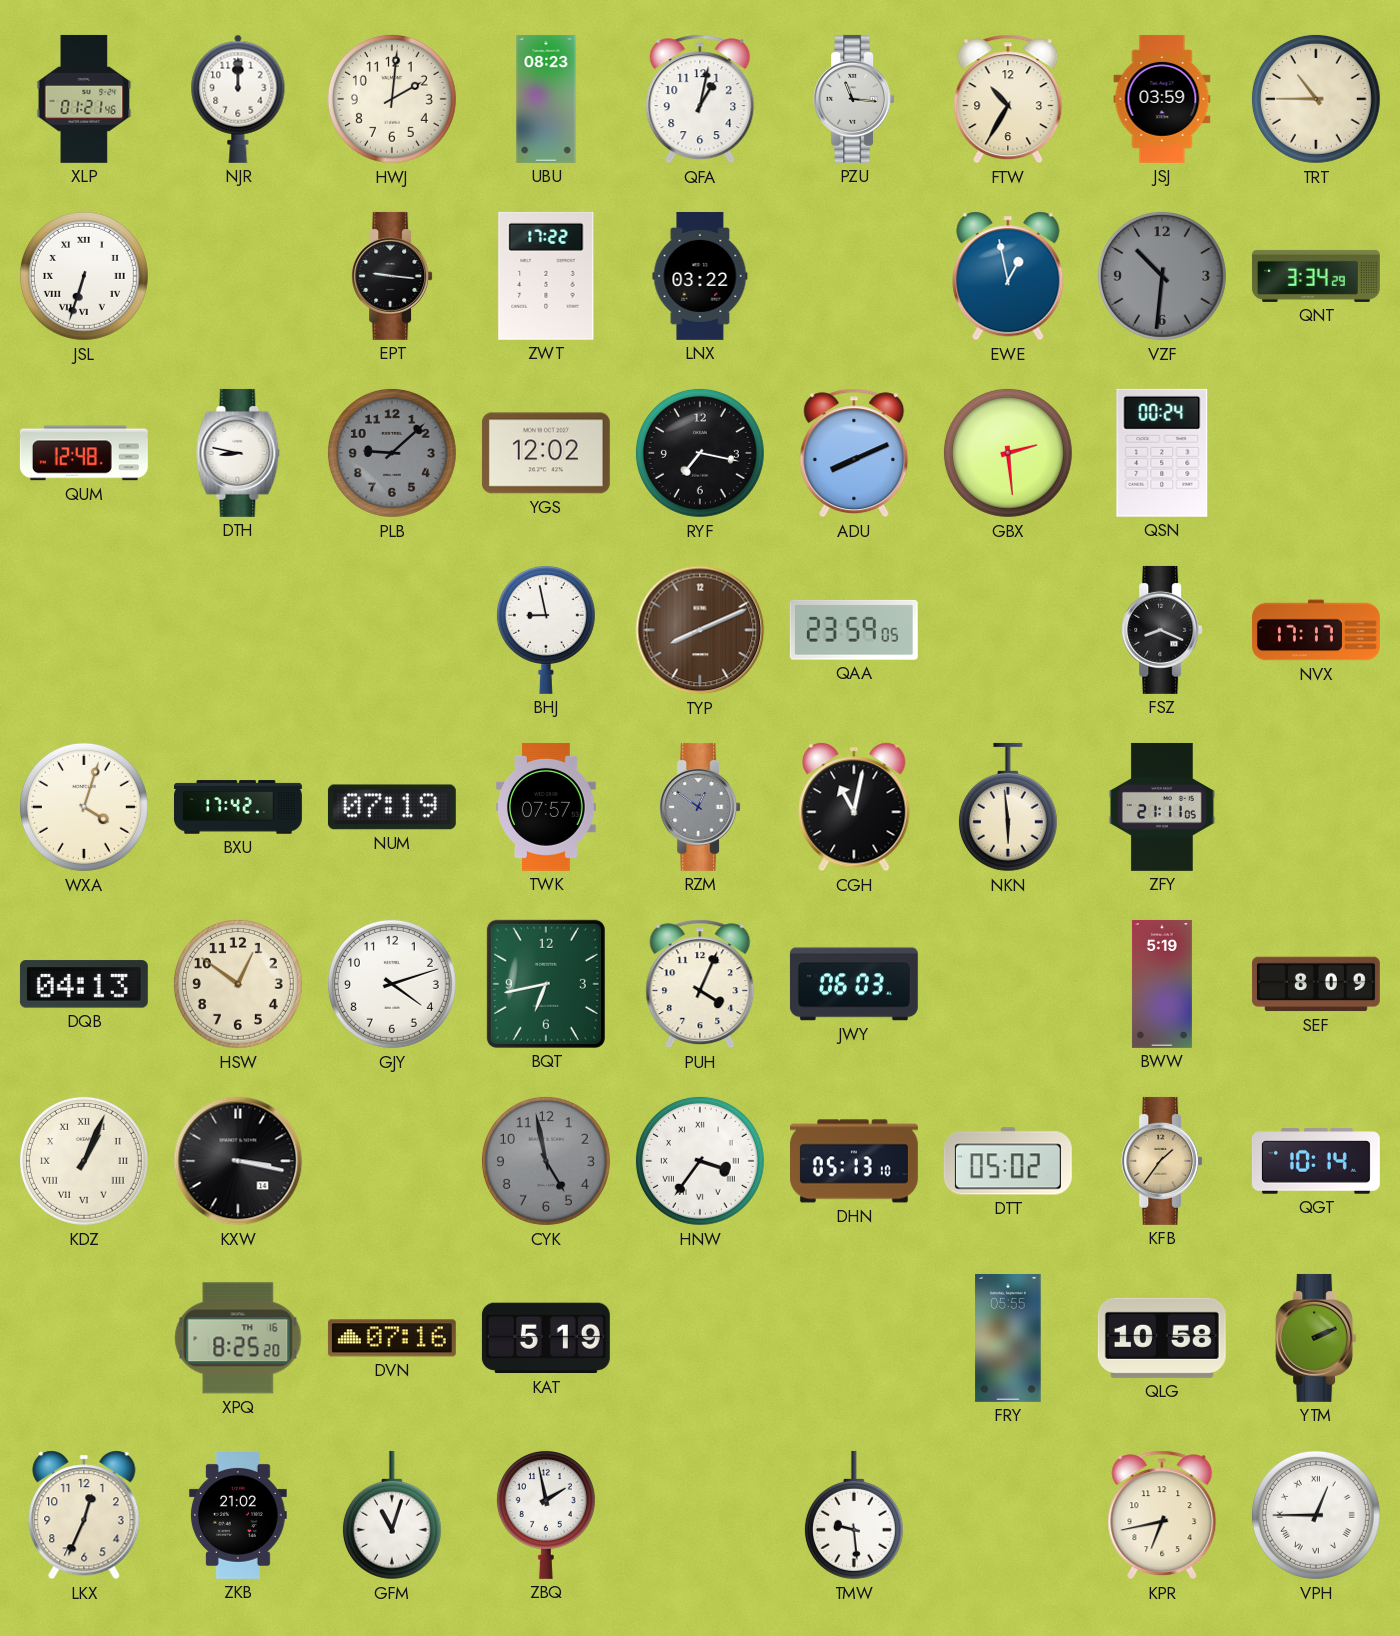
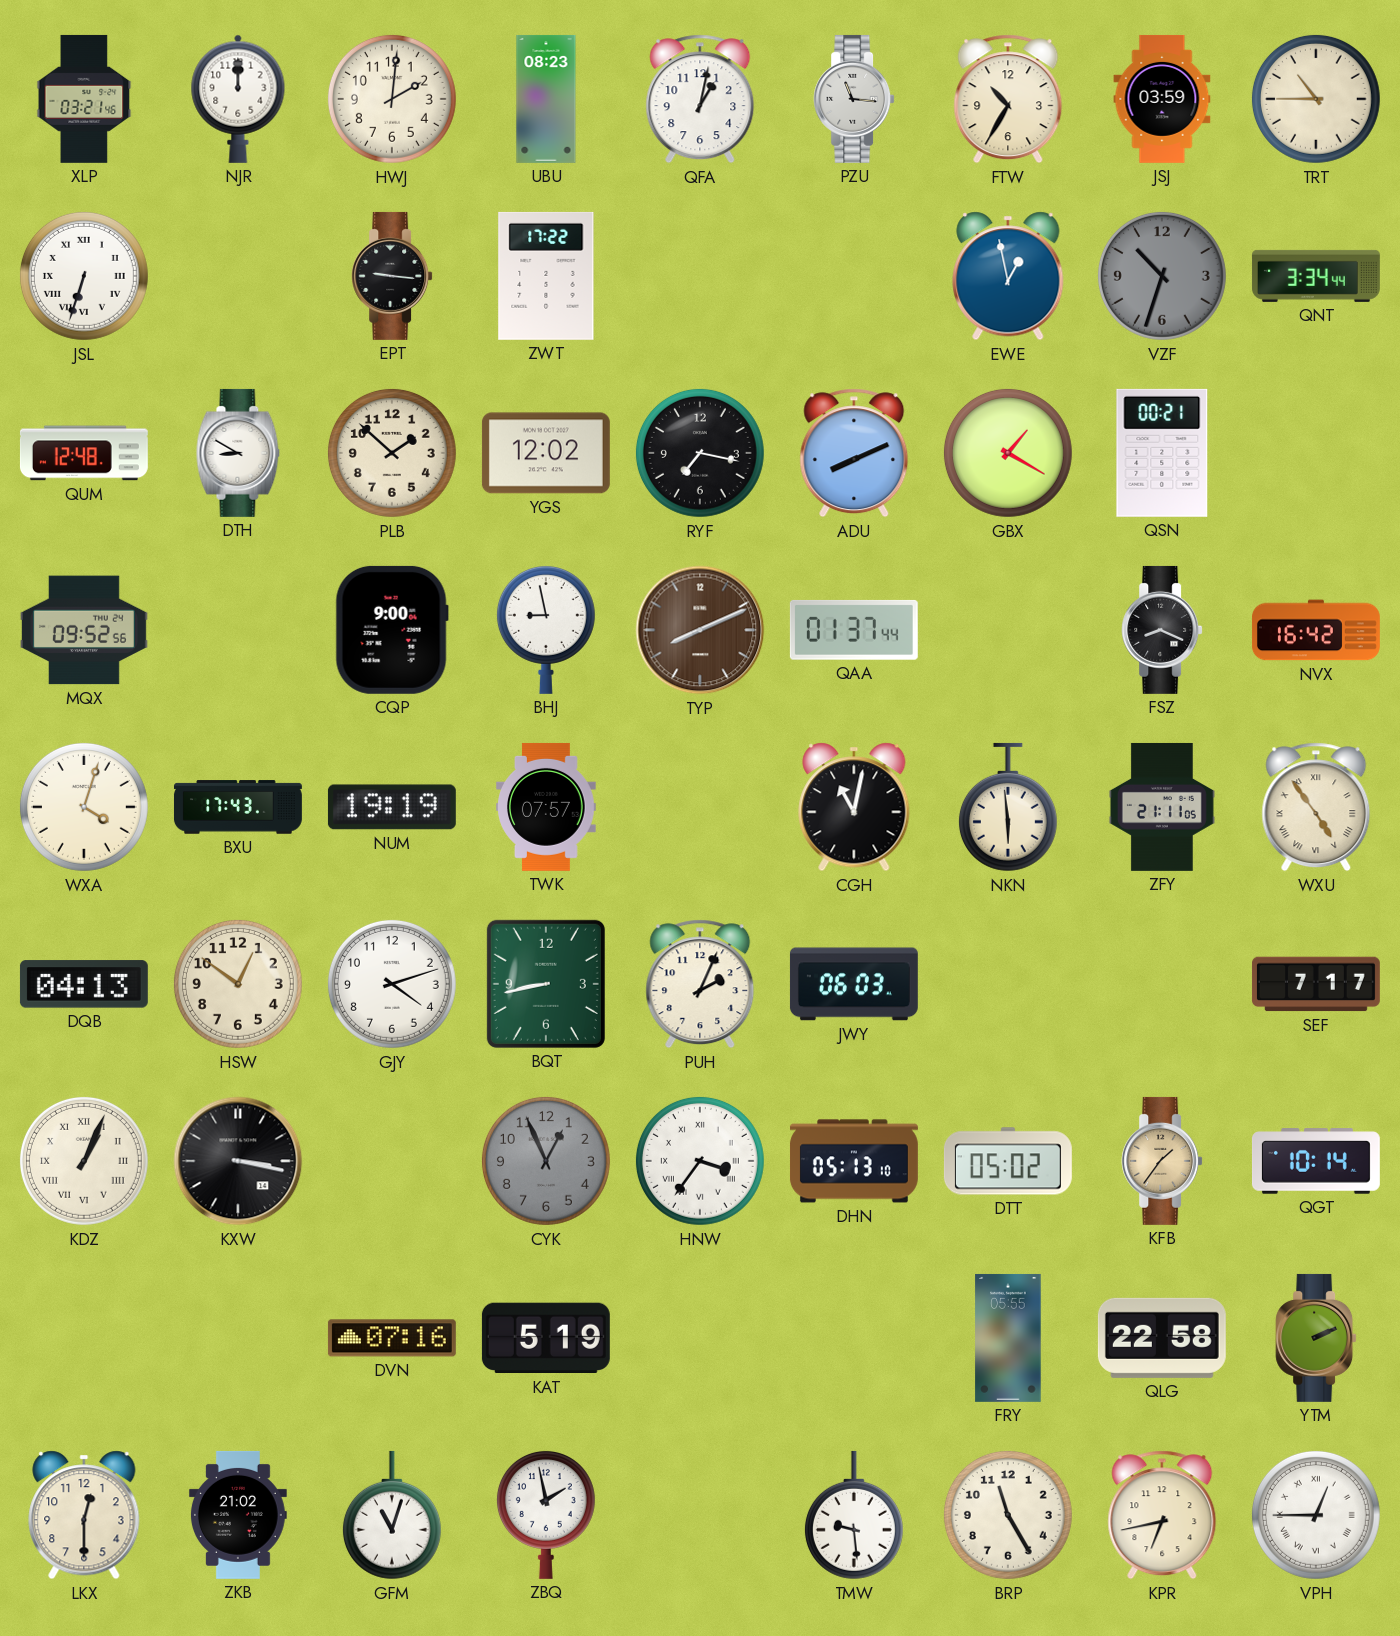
XLP: 01:21 -> 03:21
LNX: 03:22 -> none
VZF: 10:31 -> 10:33
QNT: 3:34:29 -> 3:34:44
DTH: 8:47 -> 8:50
PLB: 9:08 -> 1:52
PLB dial: grey -> cream
GBX: 2:29 -> 1:20
QSN: 00:24 -> 00:21
MQX: none -> 09:52
CQP: none -> 9:00
QAA: 23:59 -> 01:37
NVX: 17:17 -> 16:42
BXU: 17:42 -> 17:43
NUM: 07:19 -> 19:19
RZM: 12:51 -> none
WXU: none -> 4:54
BQT: 6:43 -> 8:43
PUH: 4:04 -> 2:04
BWW: 5:19 -> none
SEF: 8:09 -> 7:17
CYK: 4:58 -> 12:56
XPQ: 8:25 -> none
QLG: 10:58 -> 22:58
LKX: 12:34 -> 12:30
BRP: none -> 11:25
